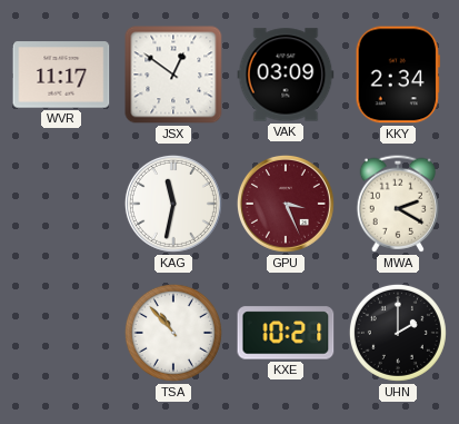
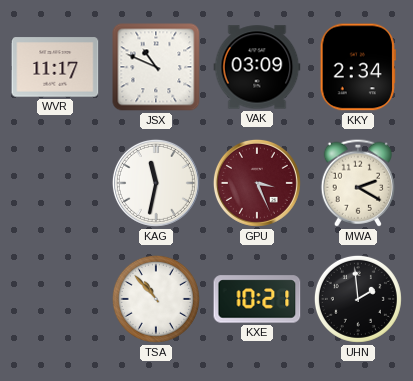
JSX: 12:51 -> 10:49
UHN: 2:00 -> 1:59
